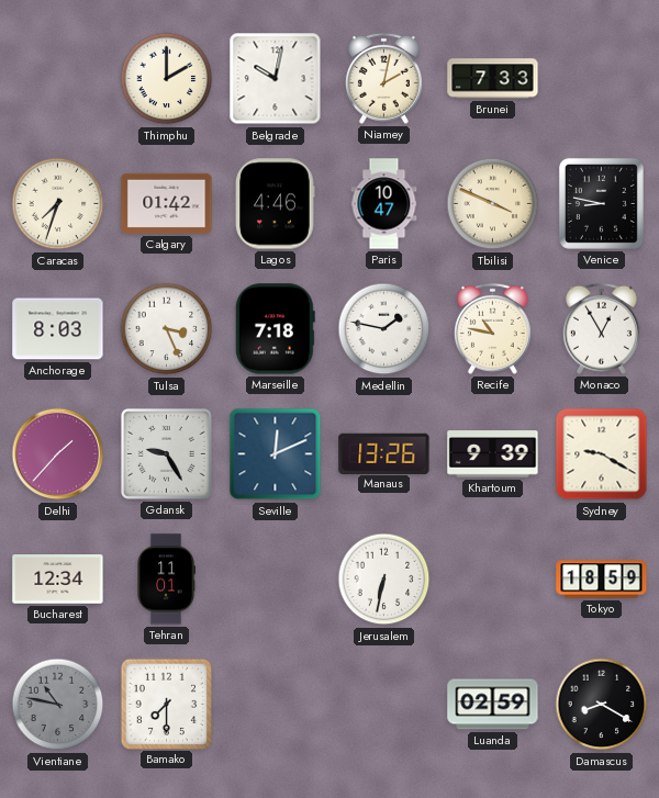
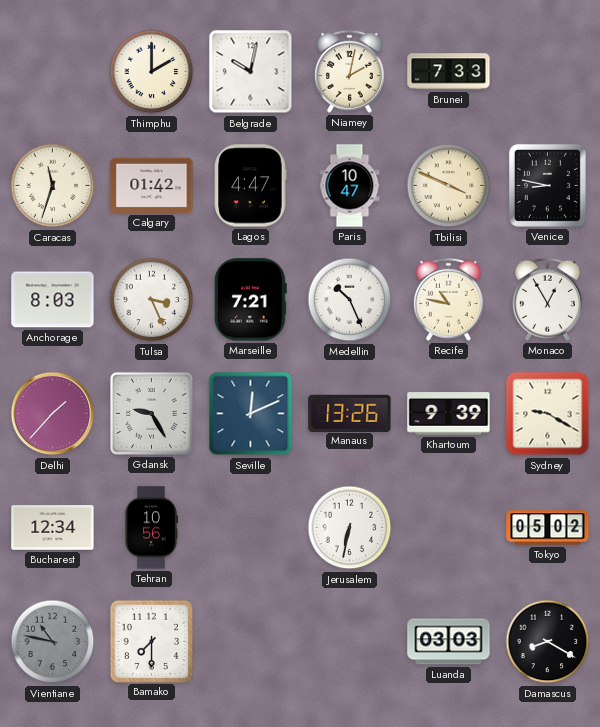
Caracas: 7:33 -> 11:33
Lagos: 4:46 -> 4:47
Marseille: 7:18 -> 7:21
Medellin: 1:47 -> 10:26
Tehran: 11:01 -> 10:56
Tokyo: 18:59 -> 05:02
Luanda: 02:59 -> 03:03
